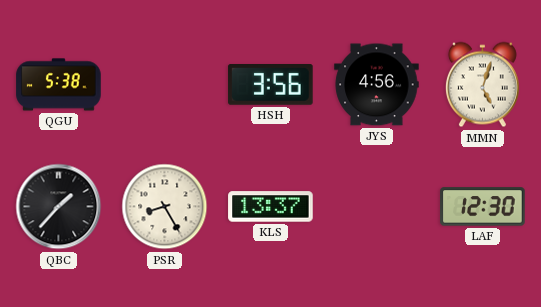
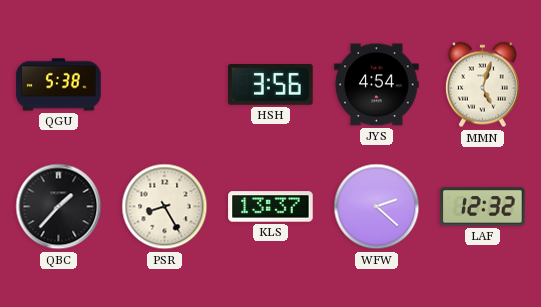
JYS: 4:56 -> 4:54
WFW: none -> 2:22
LAF: 12:30 -> 12:32
